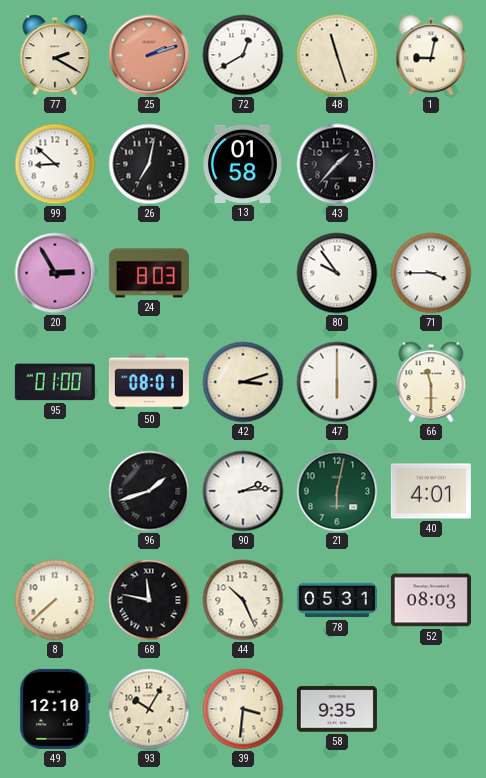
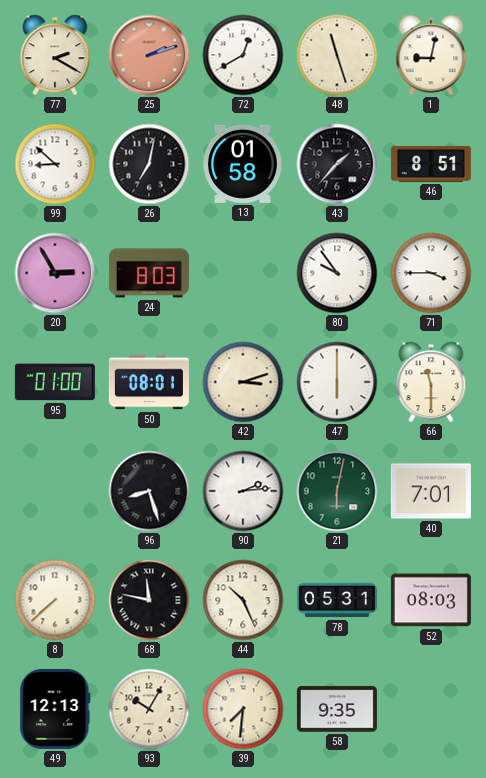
46: none -> 8:51
96: 1:42 -> 8:27
40: 4:01 -> 7:01
49: 12:10 -> 12:13
39: 3:31 -> 7:31
